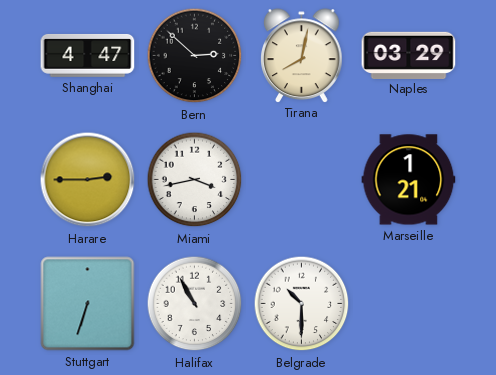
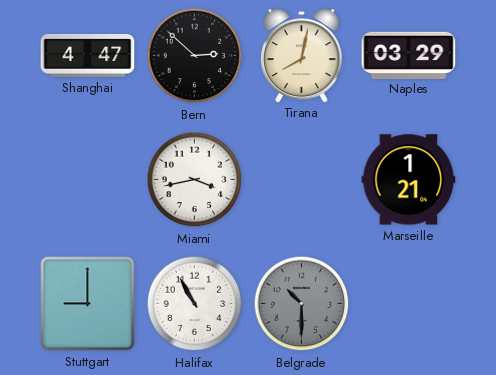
Harare: 2:45 -> none
Stuttgart: 6:33 -> 9:00
Belgrade dial: white -> grey
